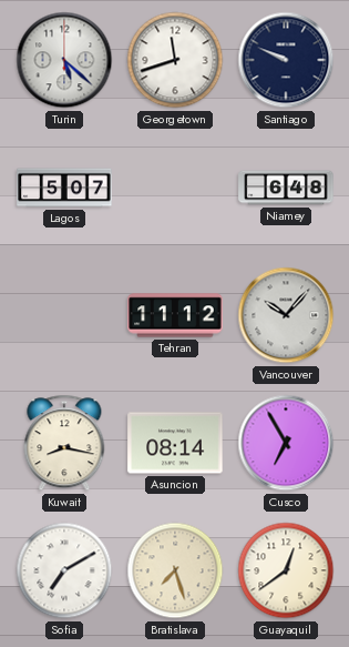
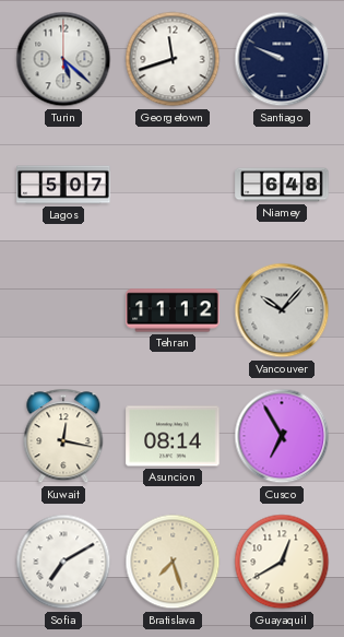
Kuwait: 8:17 -> 12:17
Guayaquil: 12:39 -> 12:40
